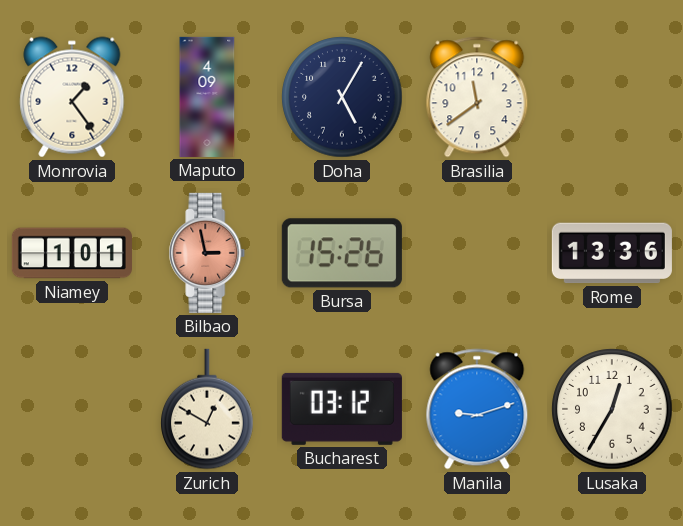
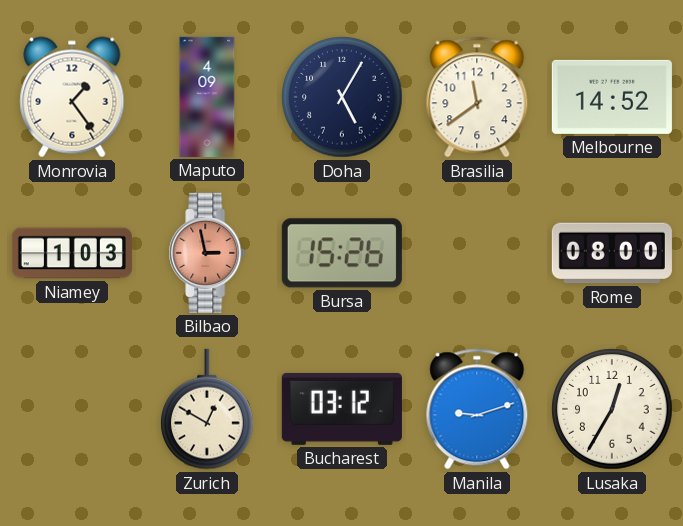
Melbourne: none -> 14:52
Niamey: 1:01 -> 1:03
Rome: 13:36 -> 08:00
